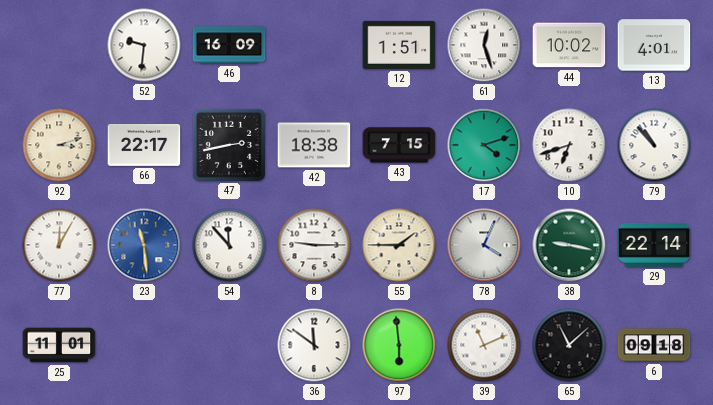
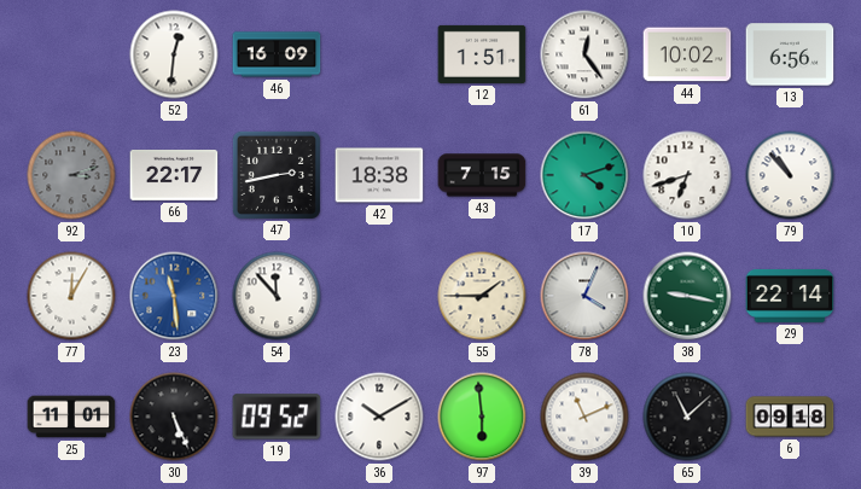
52: 9:31 -> 12:31
61: 12:27 -> 12:24
13: 4:01 -> 6:56
92 dial: cream -> grey
8: 9:15 -> none
30: none -> 5:26
19: none -> 09:52
36: 11:51 -> 10:10
